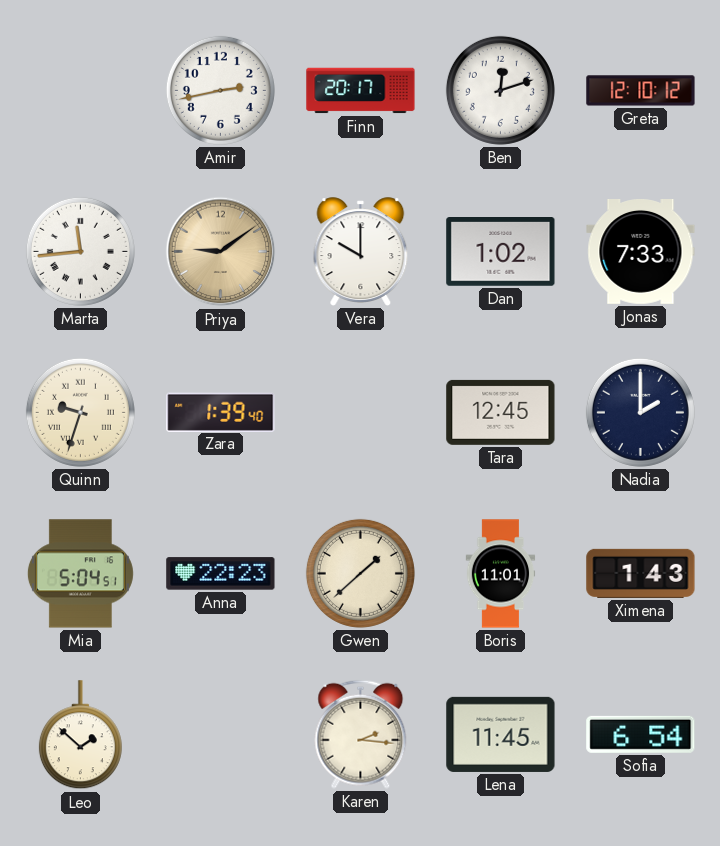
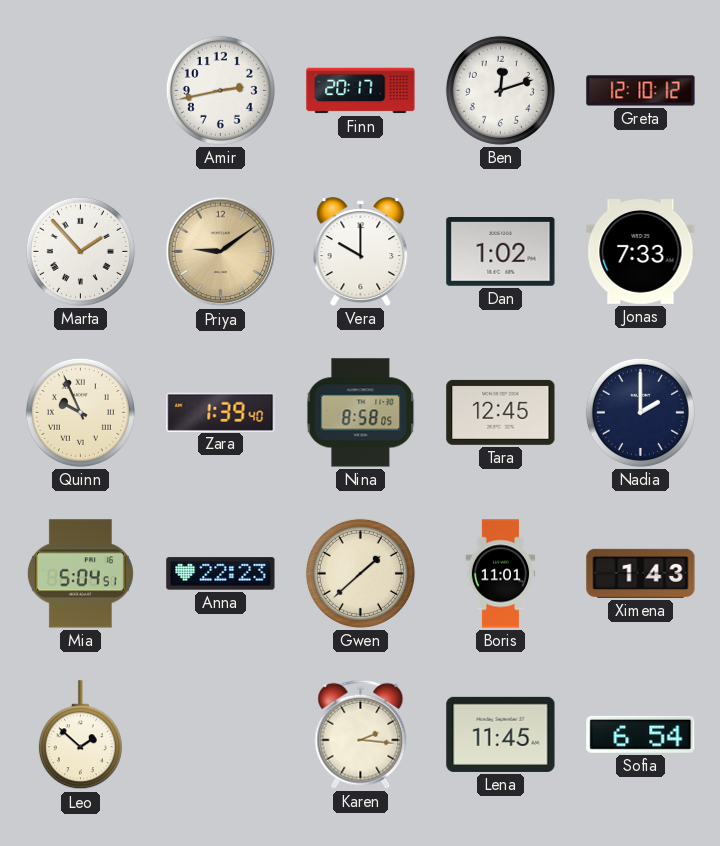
Marta: 11:44 -> 1:53
Quinn: 9:33 -> 9:56
Nina: none -> 8:58
